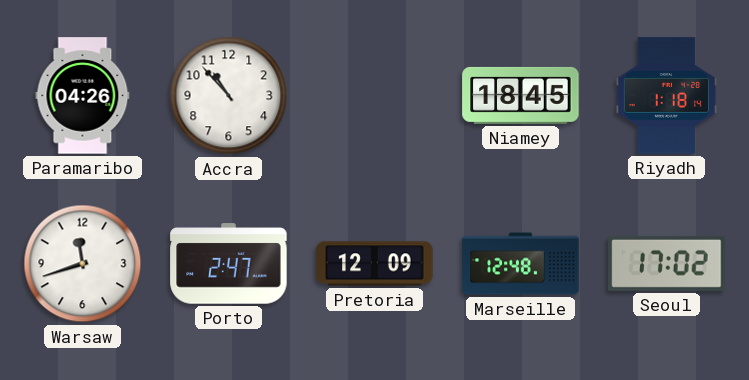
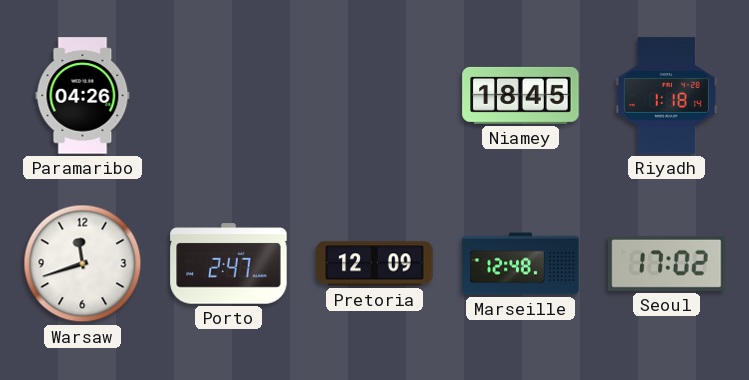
Accra: 10:53 -> none
